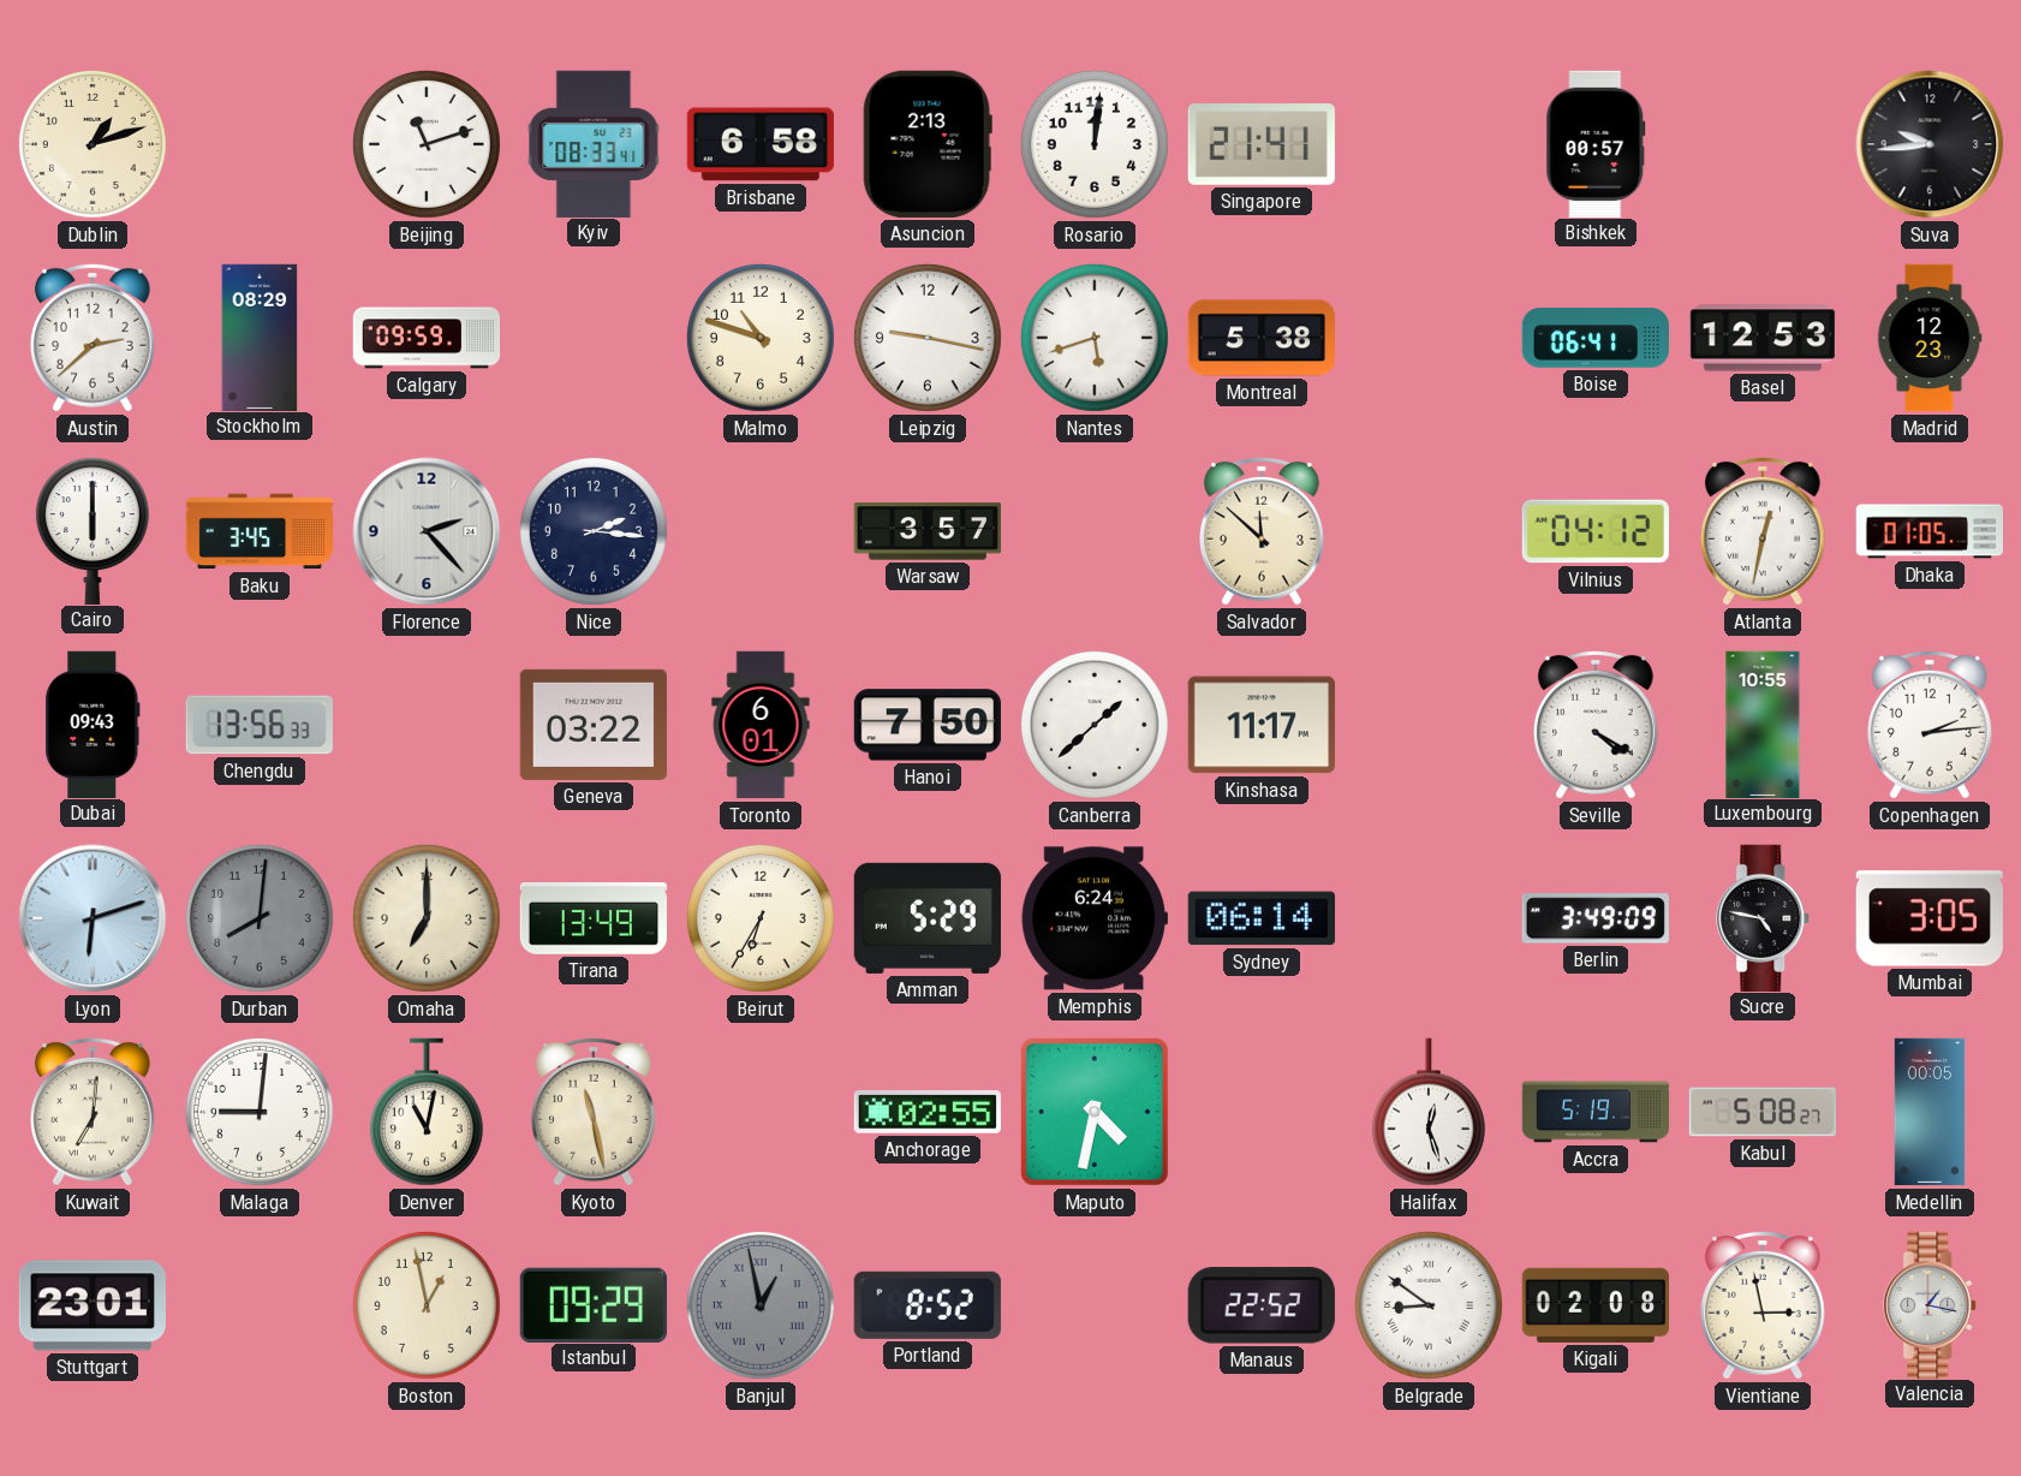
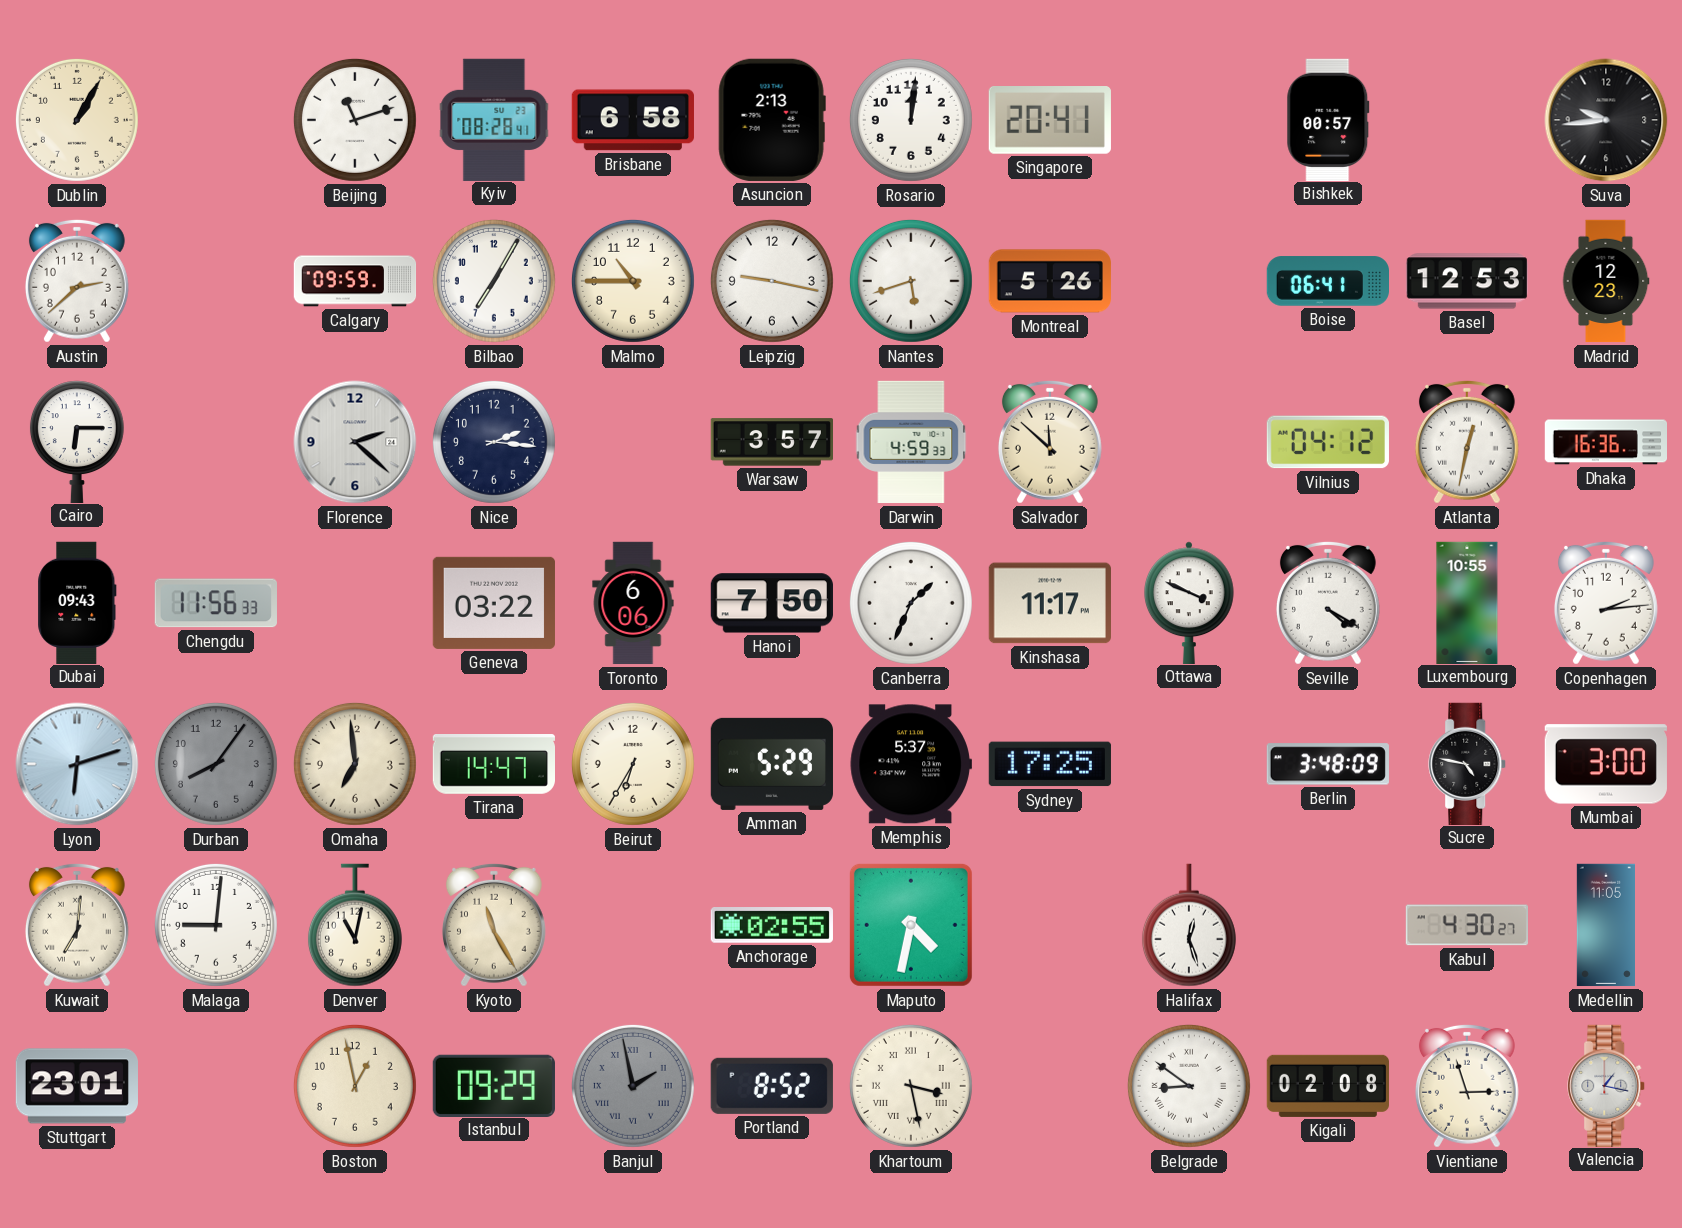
Dublin: 1:12 -> 1:05
Kyiv: 08:33 -> 08:28
Singapore: 21:41 -> 20:41
Stockholm: 08:29 -> none
Bilbao: none -> 7:05
Malmo: 10:48 -> 10:45
Montreal: 5:38 -> 5:26
Cairo: 6:00 -> 6:15
Baku: 3:45 -> none
Florence: 2:23 -> 2:22
Darwin: none -> 4:59
Dhaka: 01:05 -> 16:36
Chengdu: 13:56 -> 11:56
Toronto: 6:01 -> 6:06
Canberra: 1:38 -> 1:34
Ottawa: none -> 3:49
Durban: 8:01 -> 8:06
Omaha: 7:00 -> 6:59
Tirana: 13:49 -> 14:47
Memphis: 6:24 -> 5:37
Sydney: 06:14 -> 17:25
Berlin: 3:49 -> 3:48
Mumbai: 3:05 -> 3:00
Kyoto: 11:28 -> 11:25
Accra: 5:19 -> none
Kabul: 5:08 -> 4:30
Medellin: 00:05 -> 11:05
Banjul: 12:58 -> 1:58
Khartoum: none -> 3:28
Manaus: 22:52 -> none
Vientiane: 2:58 -> 2:57
